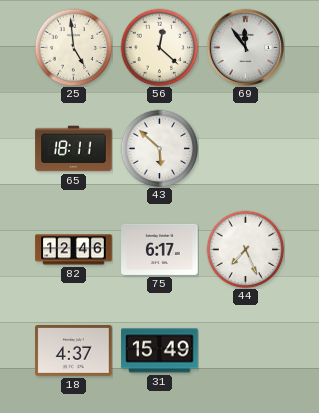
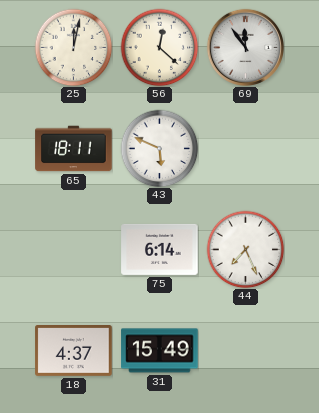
25: 4:59 -> 12:02
43: 5:52 -> 5:49
82: 12:46 -> none
75: 6:17 -> 6:14
